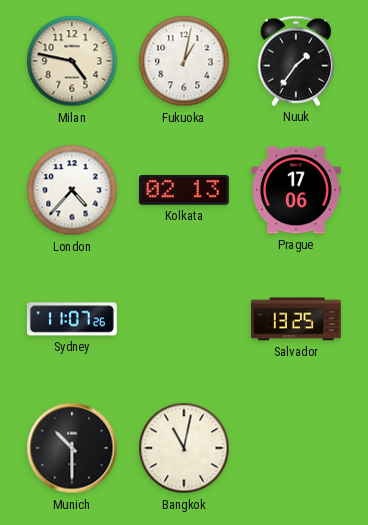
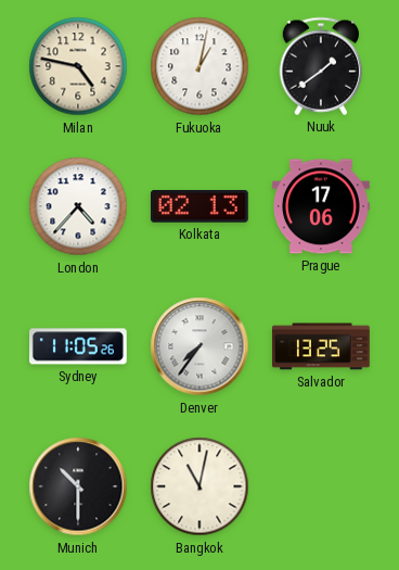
Nuuk: 1:36 -> 1:39
Sydney: 11:07 -> 11:05
Denver: none -> 7:36
